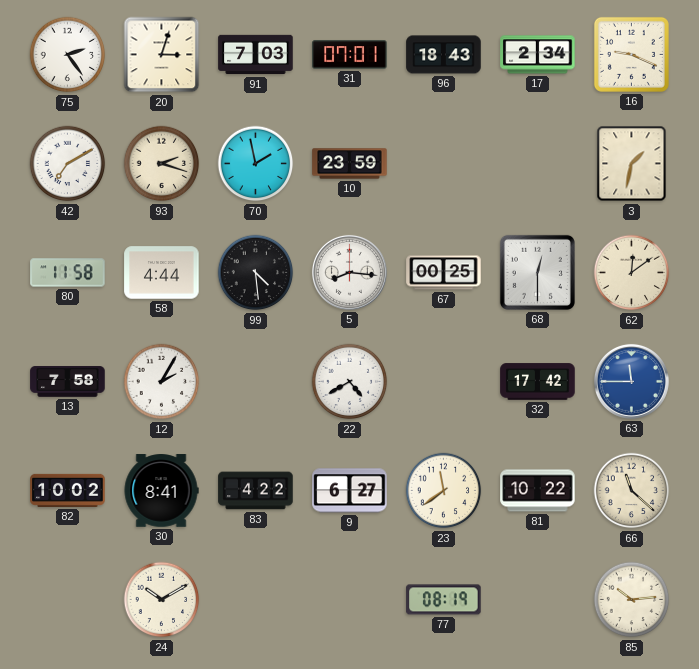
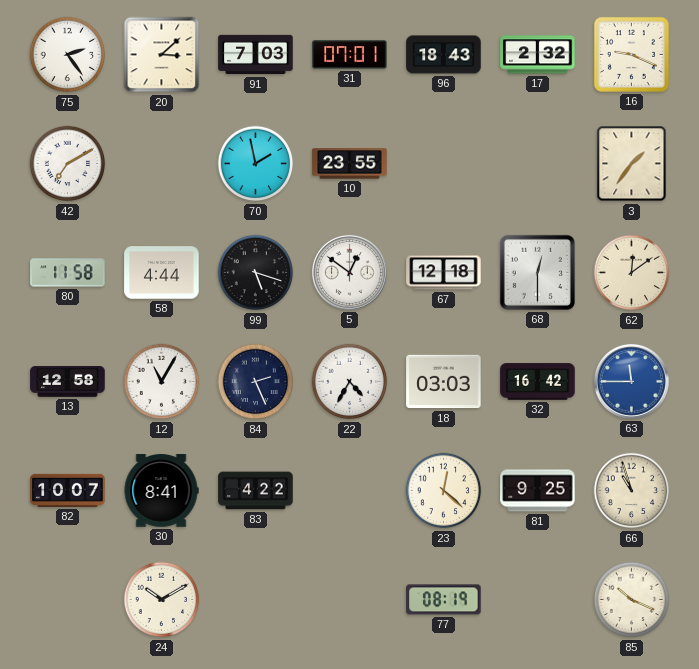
20: 3:03 -> 3:08
17: 2:34 -> 2:32
93: 2:18 -> none
10: 23:59 -> 23:55
3: 1:32 -> 1:36
99: 4:29 -> 5:18
5: 8:16 -> 12:51
67: 00:25 -> 12:18
13: 7:58 -> 12:58
12: 2:05 -> 11:05
84: none -> 2:26
22: 4:40 -> 4:35
18: none -> 03:03
32: 17:42 -> 16:42
82: 10:02 -> 10:07
9: 6:27 -> none
23: 11:39 -> 12:22
81: 10:22 -> 9:25
66: 11:22 -> 10:57
85: 10:14 -> 10:19
